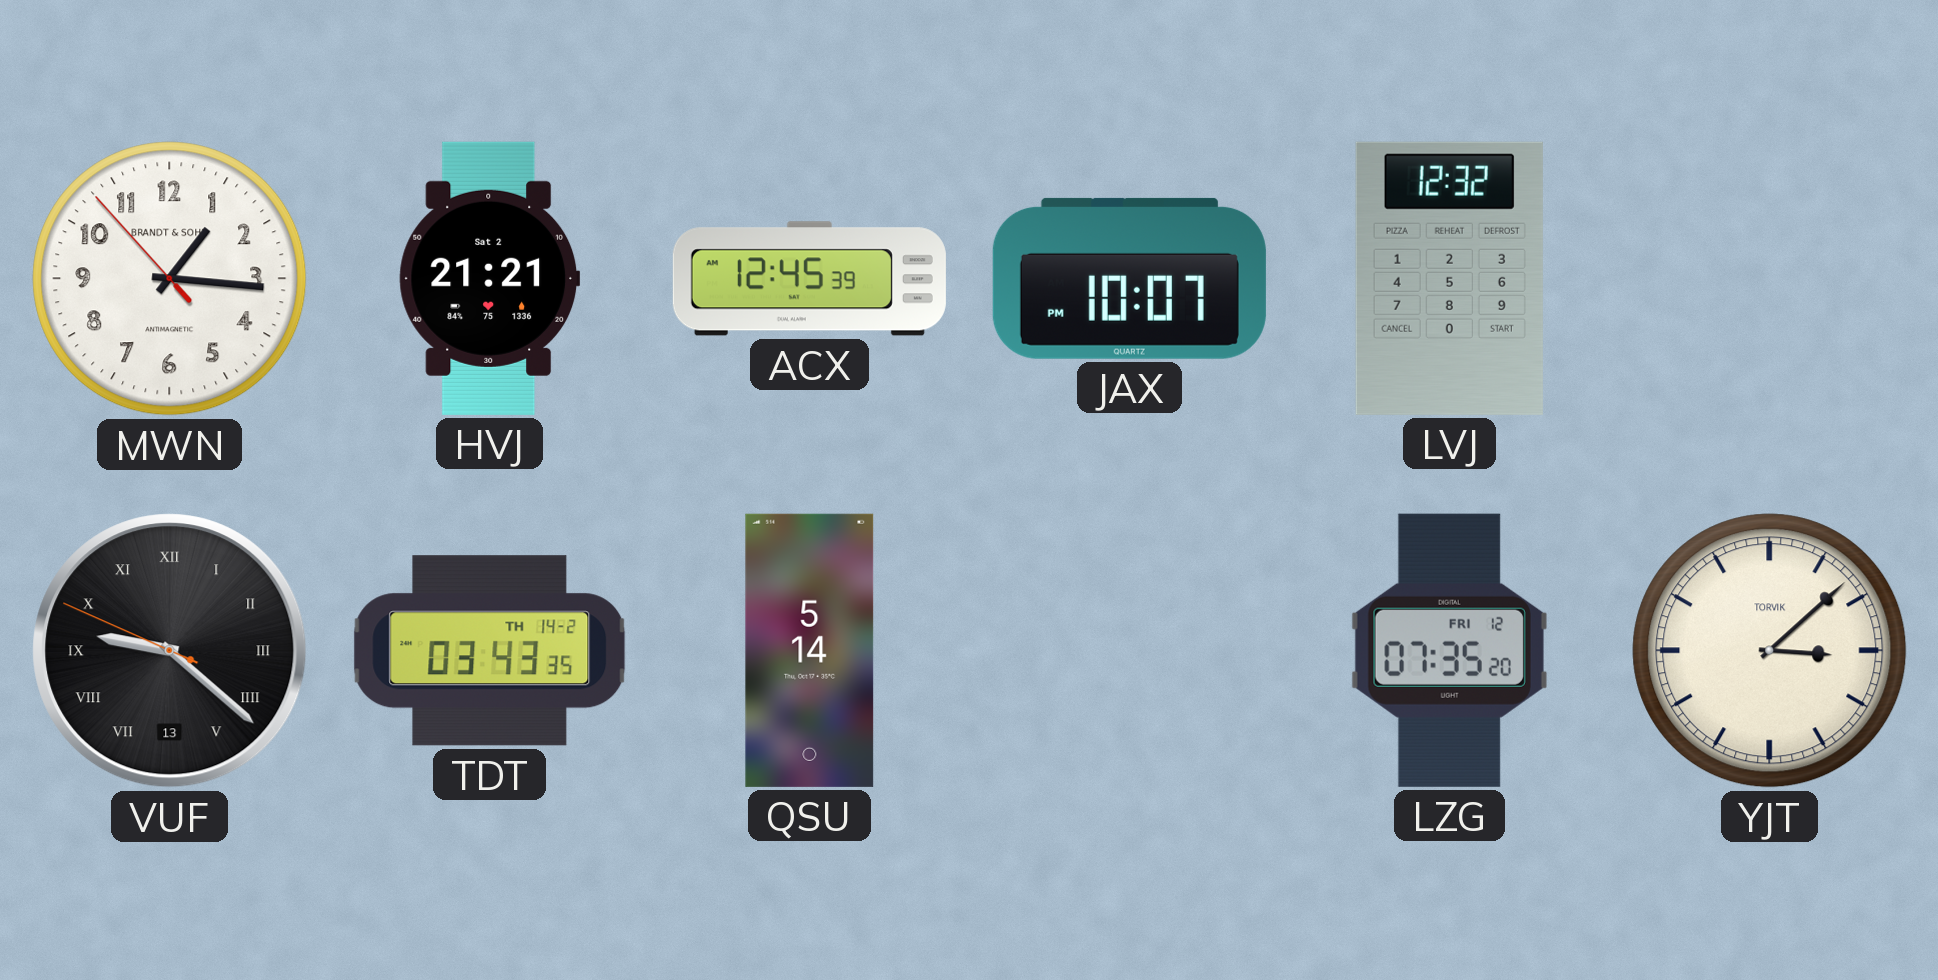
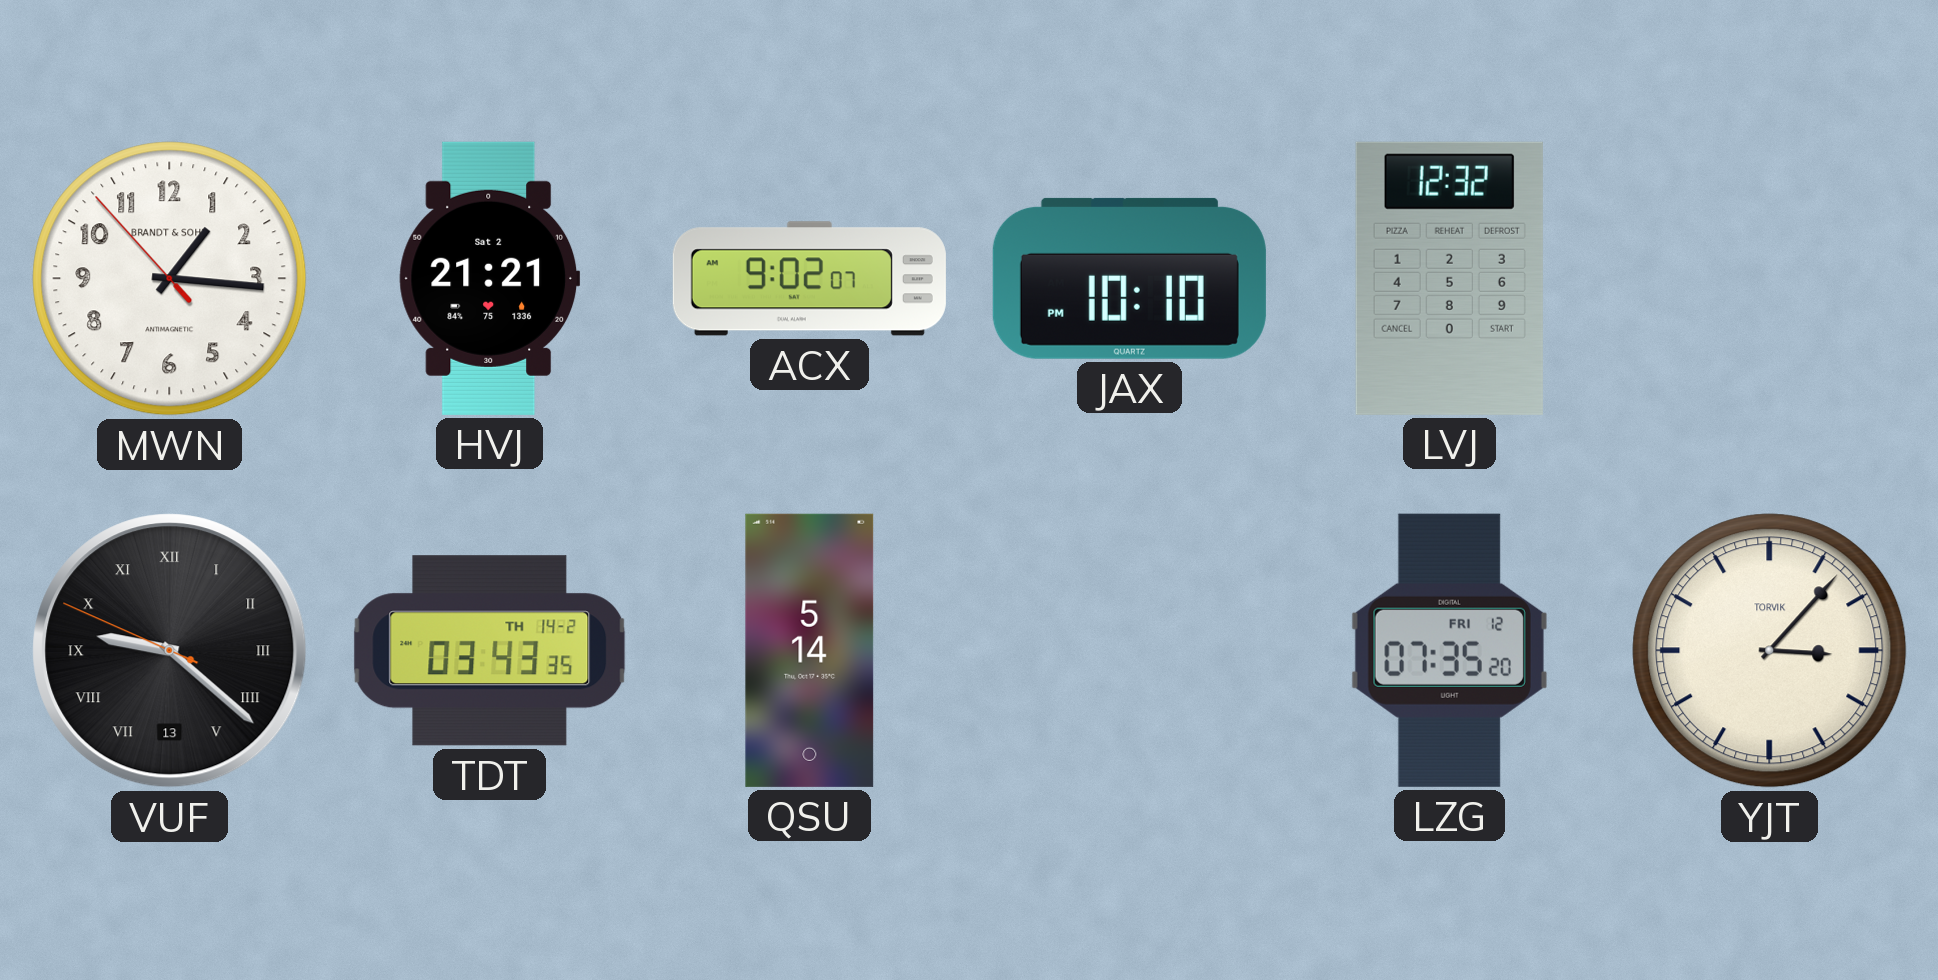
ACX: 12:45 -> 9:02
JAX: 10:07 -> 10:10
YJT: 3:08 -> 3:07
